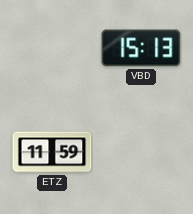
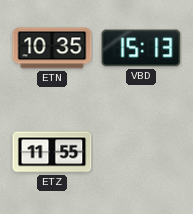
ETN: none -> 10:35
ETZ: 11:59 -> 11:55
